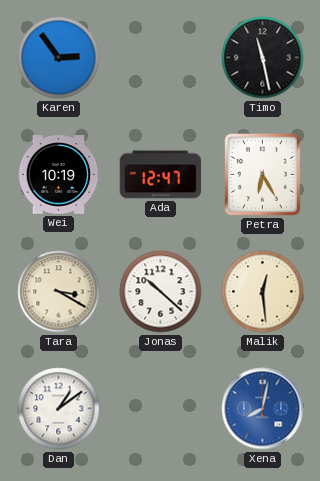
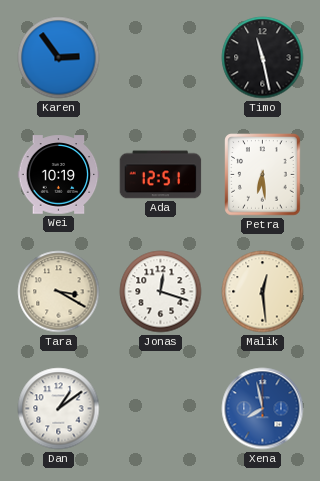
Ada: 12:47 -> 12:51
Petra: 6:25 -> 6:29
Jonas: 10:22 -> 12:18
Xena: 8:02 -> 7:58
